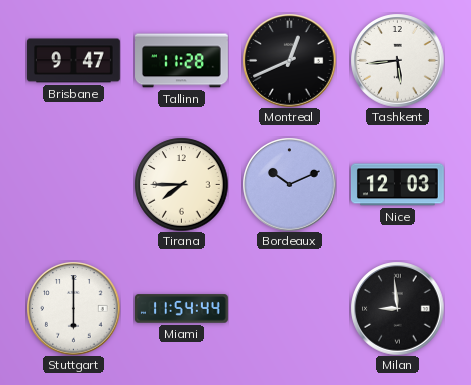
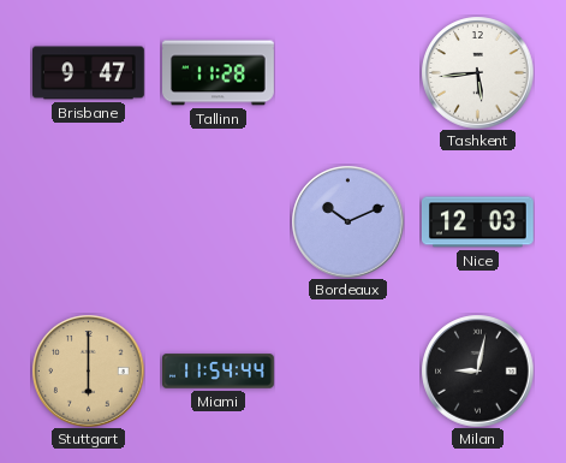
Montreal: 12:41 -> none
Tirana: 7:45 -> none
Stuttgart dial: white -> champagne
Milan: 8:59 -> 9:02
